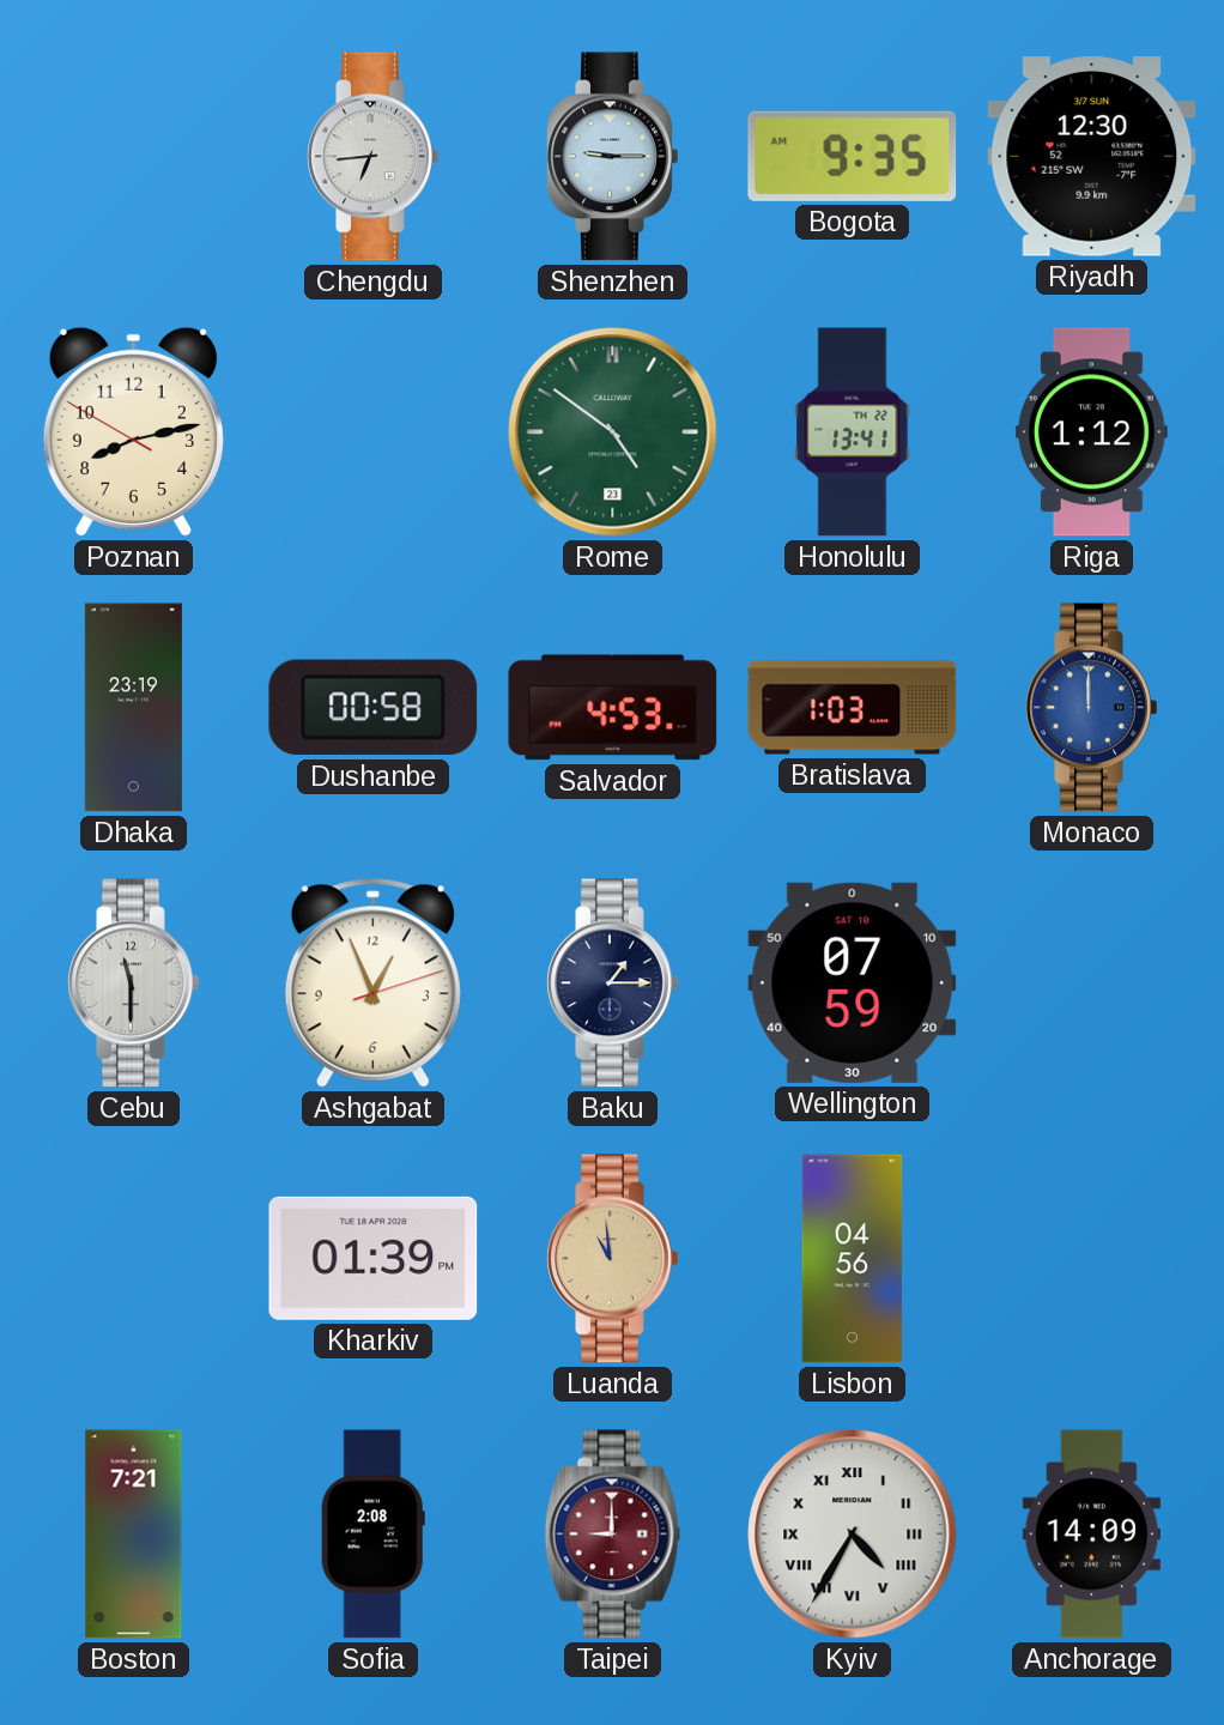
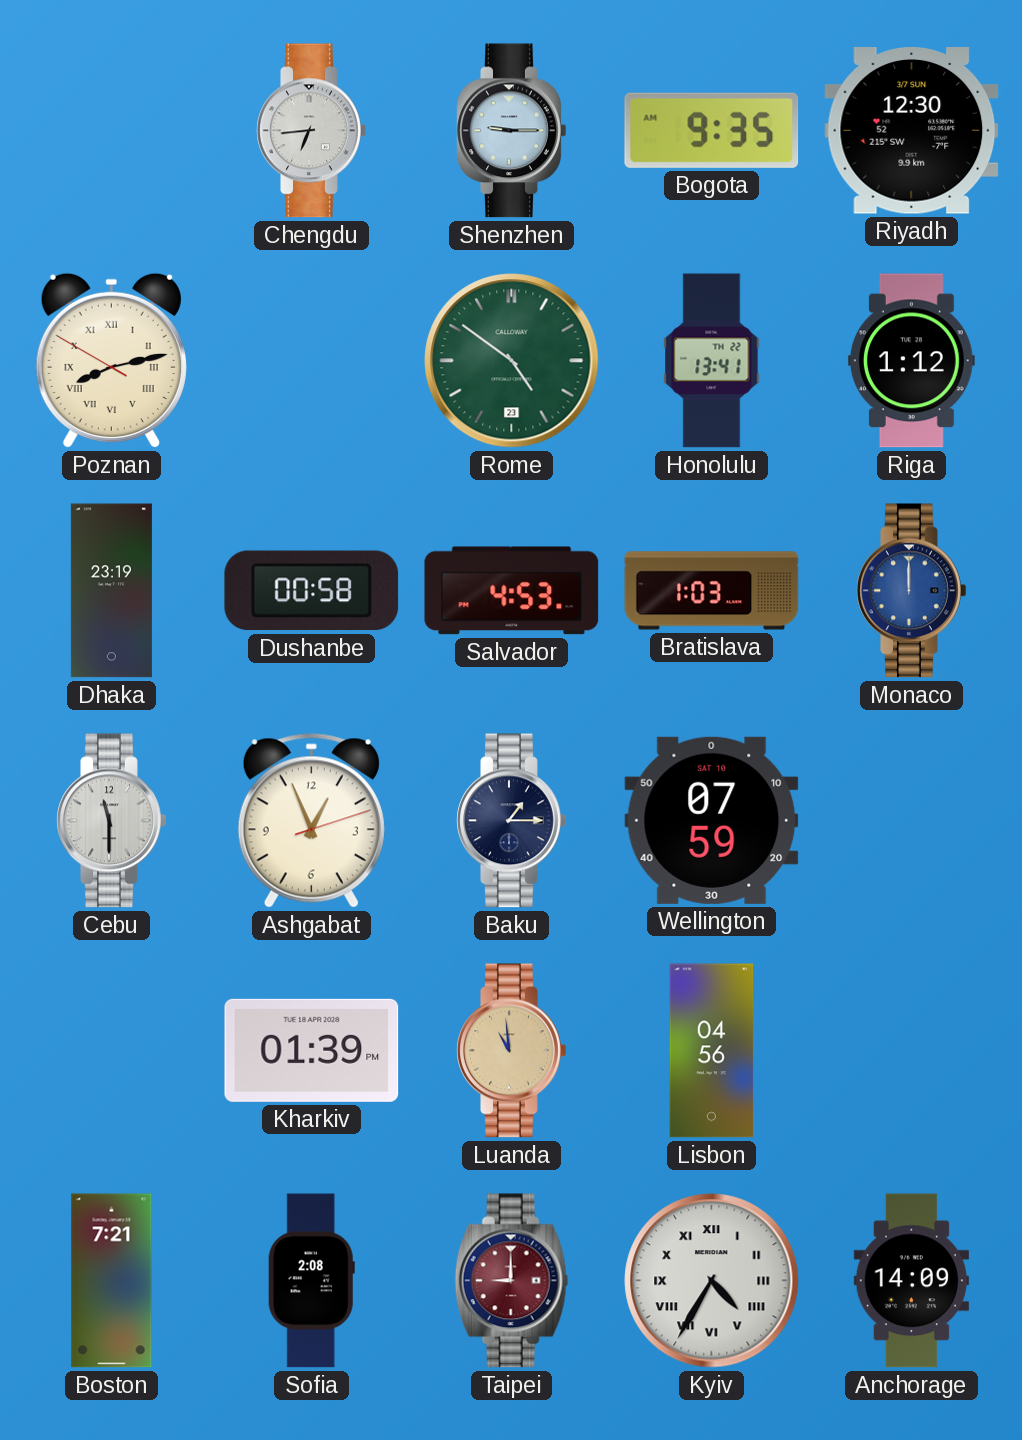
Poznan numerals: Arabic -> Roman
